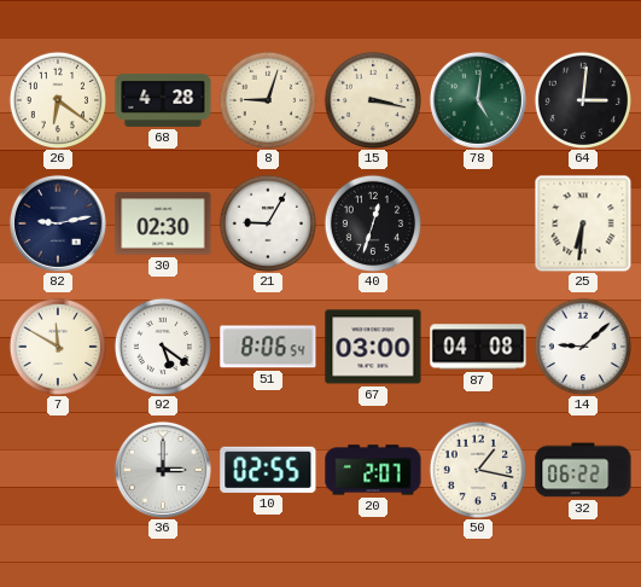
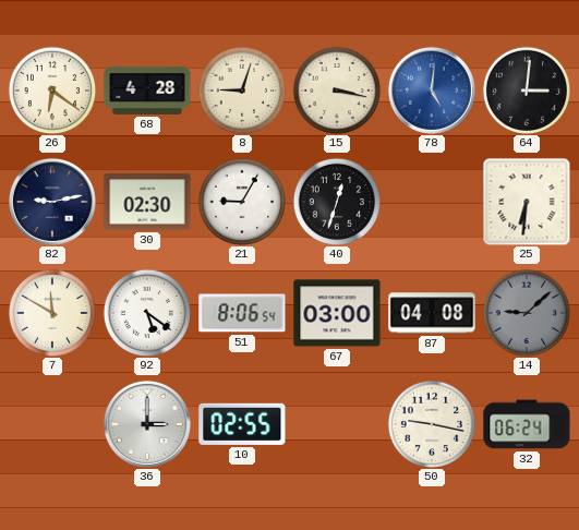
78 dial: green -> blue
14 dial: white -> grey
20: 2:07 -> none
50: 1:17 -> 9:17
32: 06:22 -> 06:24
